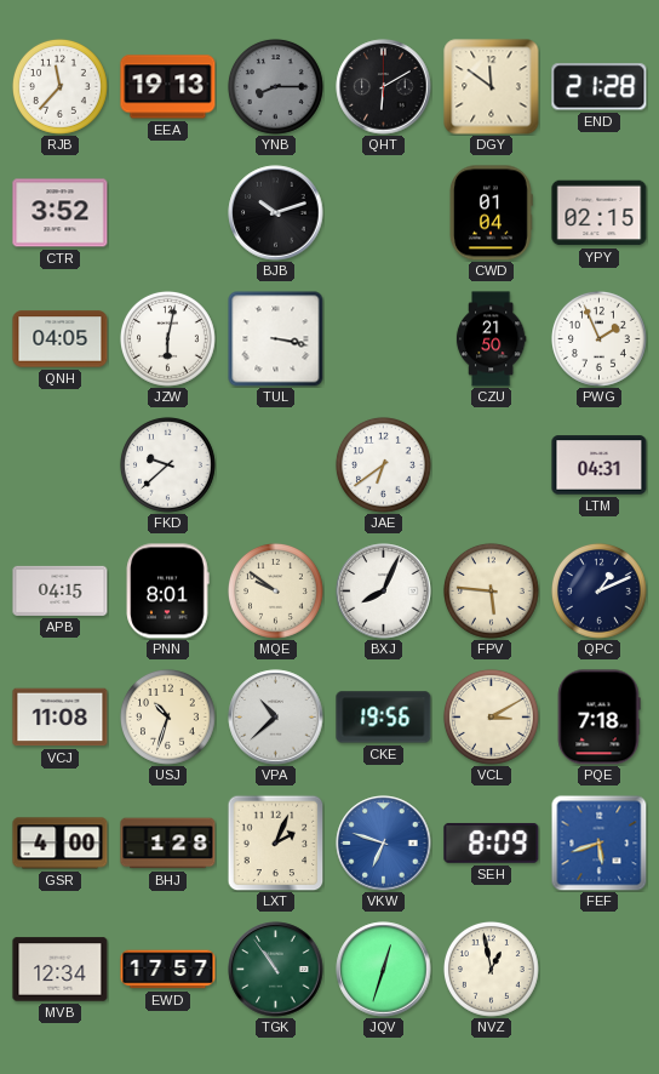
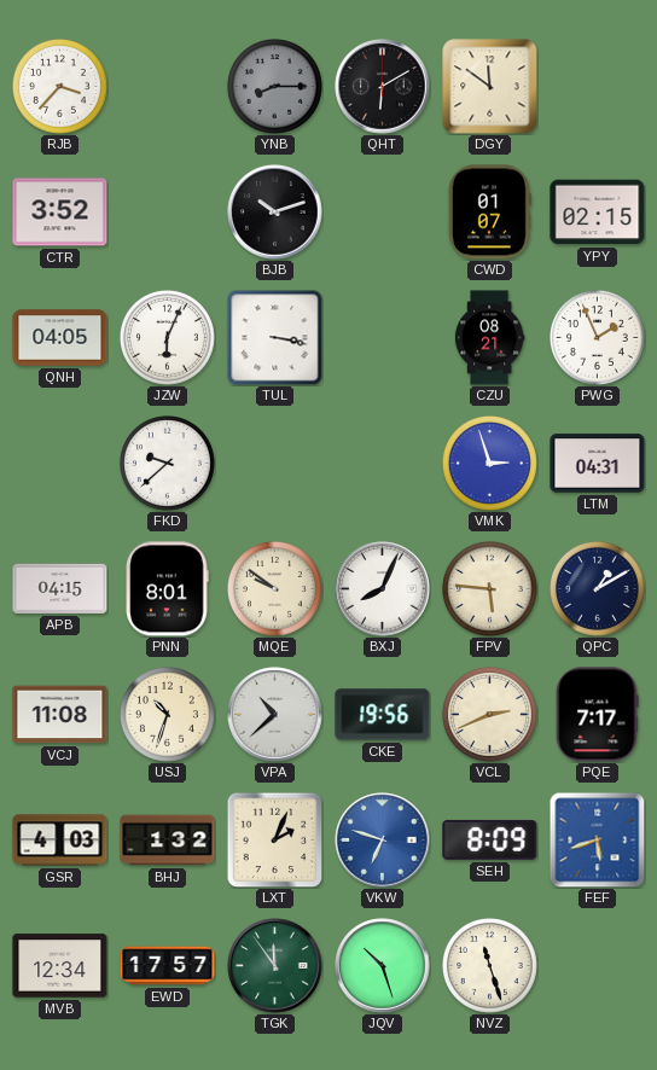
RJB: 11:37 -> 3:37
EEA: 19:13 -> none
END: 21:28 -> none
CWD: 01:04 -> 01:07
JZW: 6:02 -> 6:04
CZU: 21:50 -> 08:21
JAE: 6:39 -> none
VMK: none -> 2:57
QPC: 1:11 -> 1:10
VCL: 3:10 -> 2:41
PQE: 7:18 -> 7:17
GSR: 4:00 -> 4:03
BHJ: 1:28 -> 1:32
TGK: 10:54 -> 11:54
JQV: 12:33 -> 10:27
NVZ: 12:58 -> 11:27
